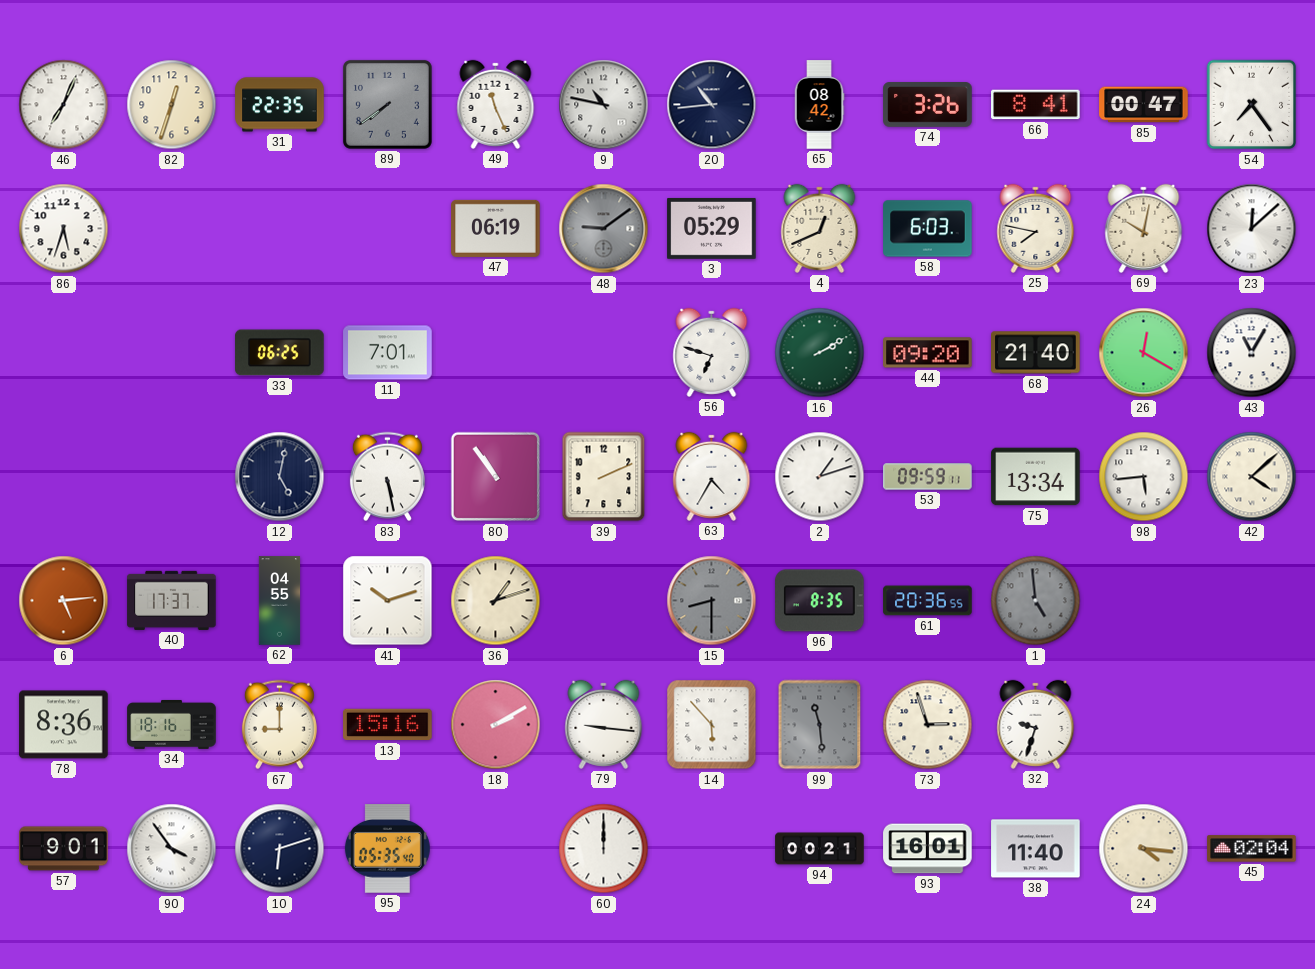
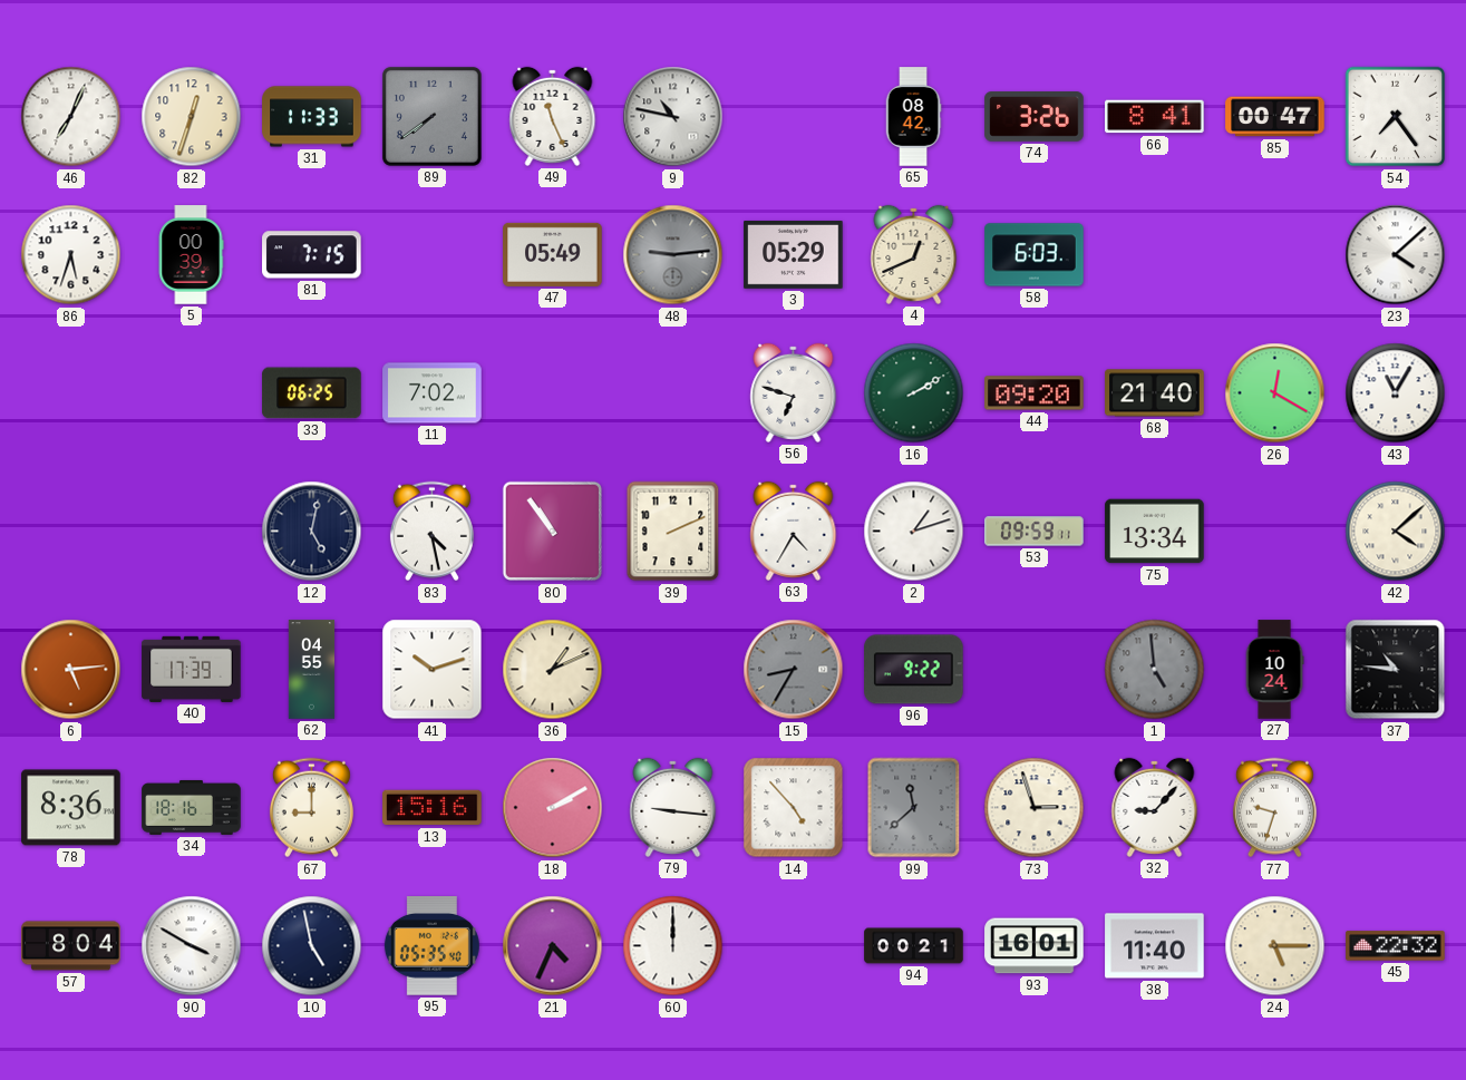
31: 22:35 -> 11:33
20: 10:44 -> none
5: none -> 00:39
81: none -> 7:15
47: 06:19 -> 05:49
48: 9:09 -> 9:14
25: 7:47 -> none
69: 10:02 -> none
23: 12:08 -> 4:08
11: 7:01 -> 7:02
83: 5:28 -> 4:28
98: 5:44 -> none
40: 17:37 -> 17:39
36: 1:12 -> 1:11
15: 8:30 -> 8:35
96: 8:35 -> 9:22
61: 20:36 -> none
27: none -> 10:24
37: none -> 10:46
14: 5:53 -> 4:53
99: 11:29 -> 11:38
32: 9:33 -> 9:07
77: none -> 9:33
57: 9:01 -> 8:04
90: 3:54 -> 3:50
10: 6:12 -> 4:58
21: none -> 4:34
24: 4:16 -> 5:15
45: 02:04 -> 22:32
